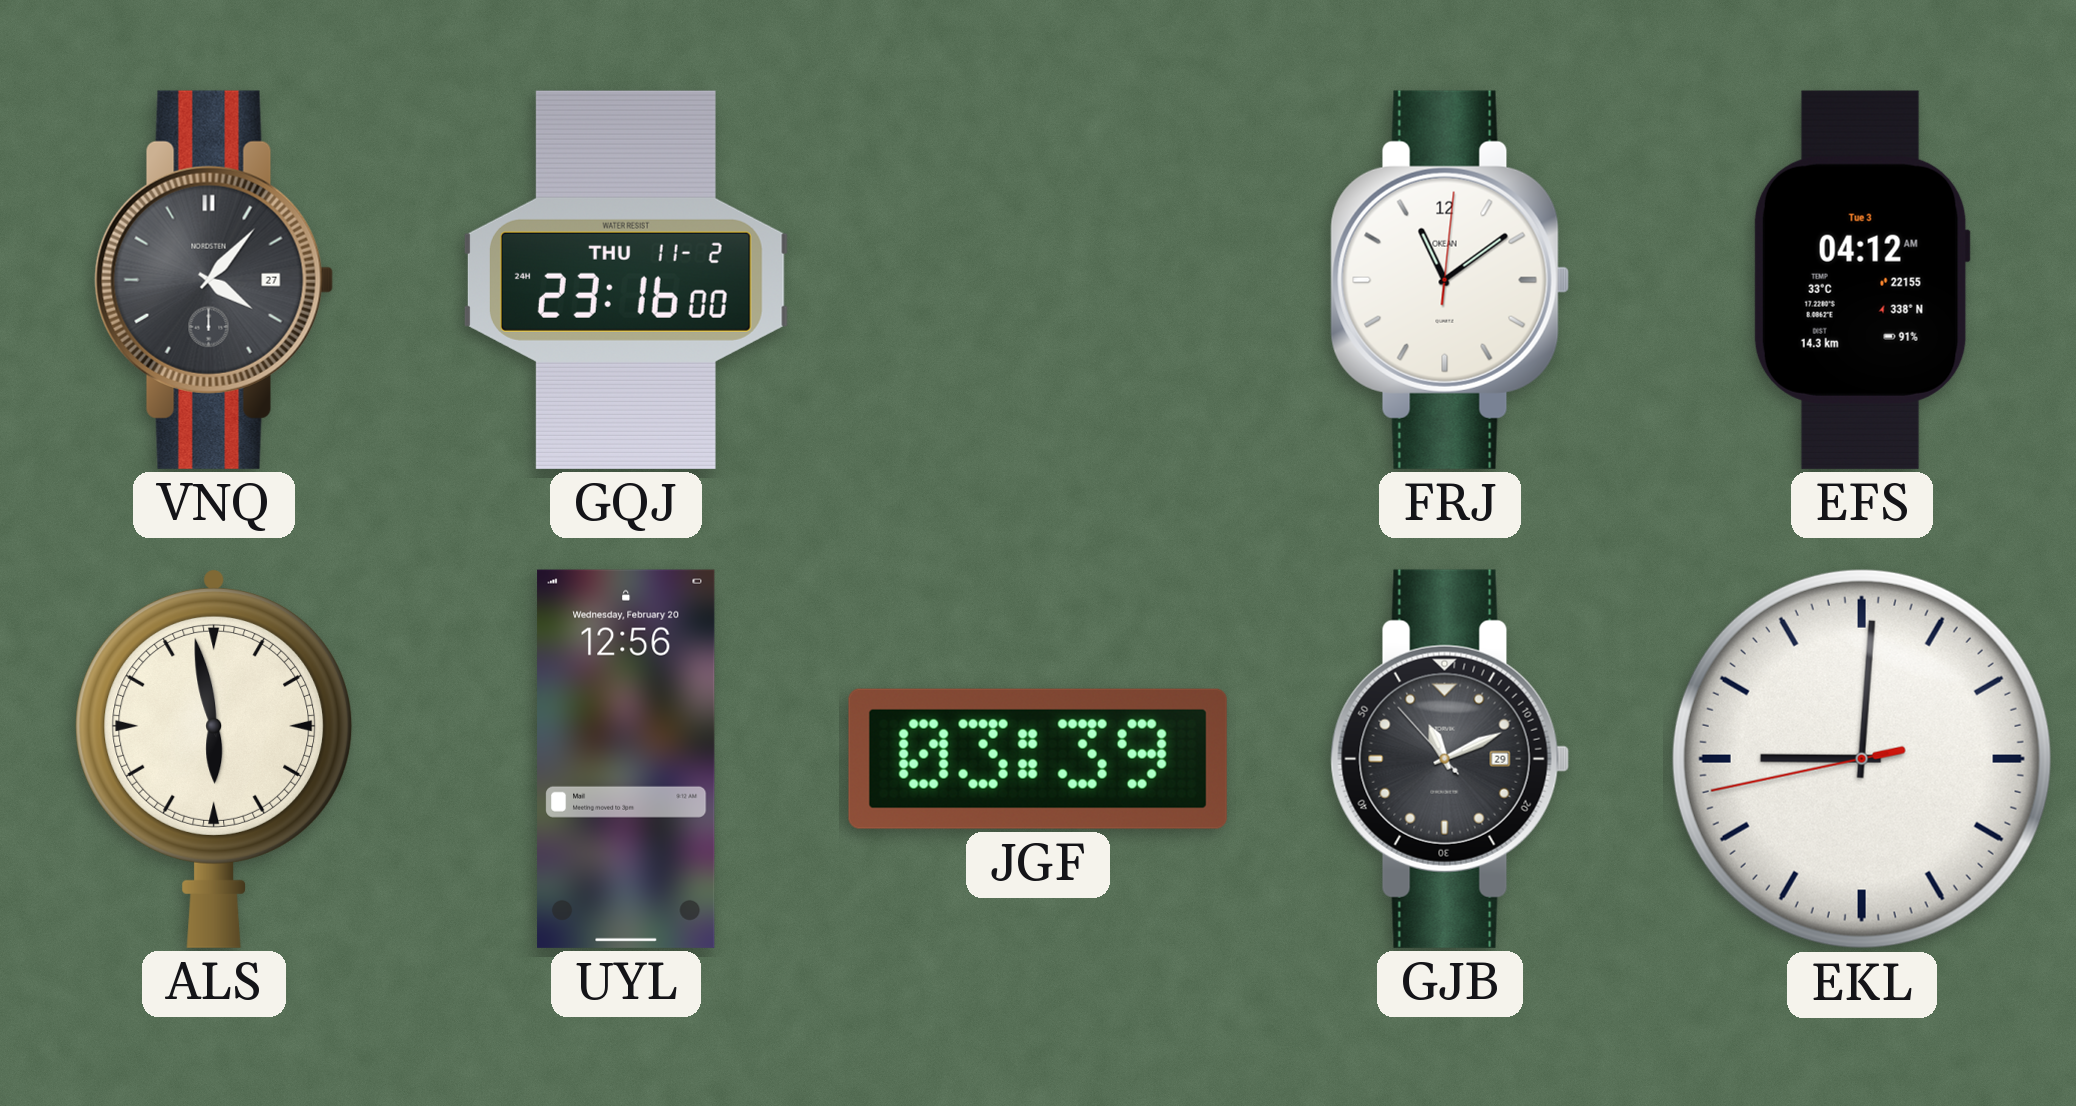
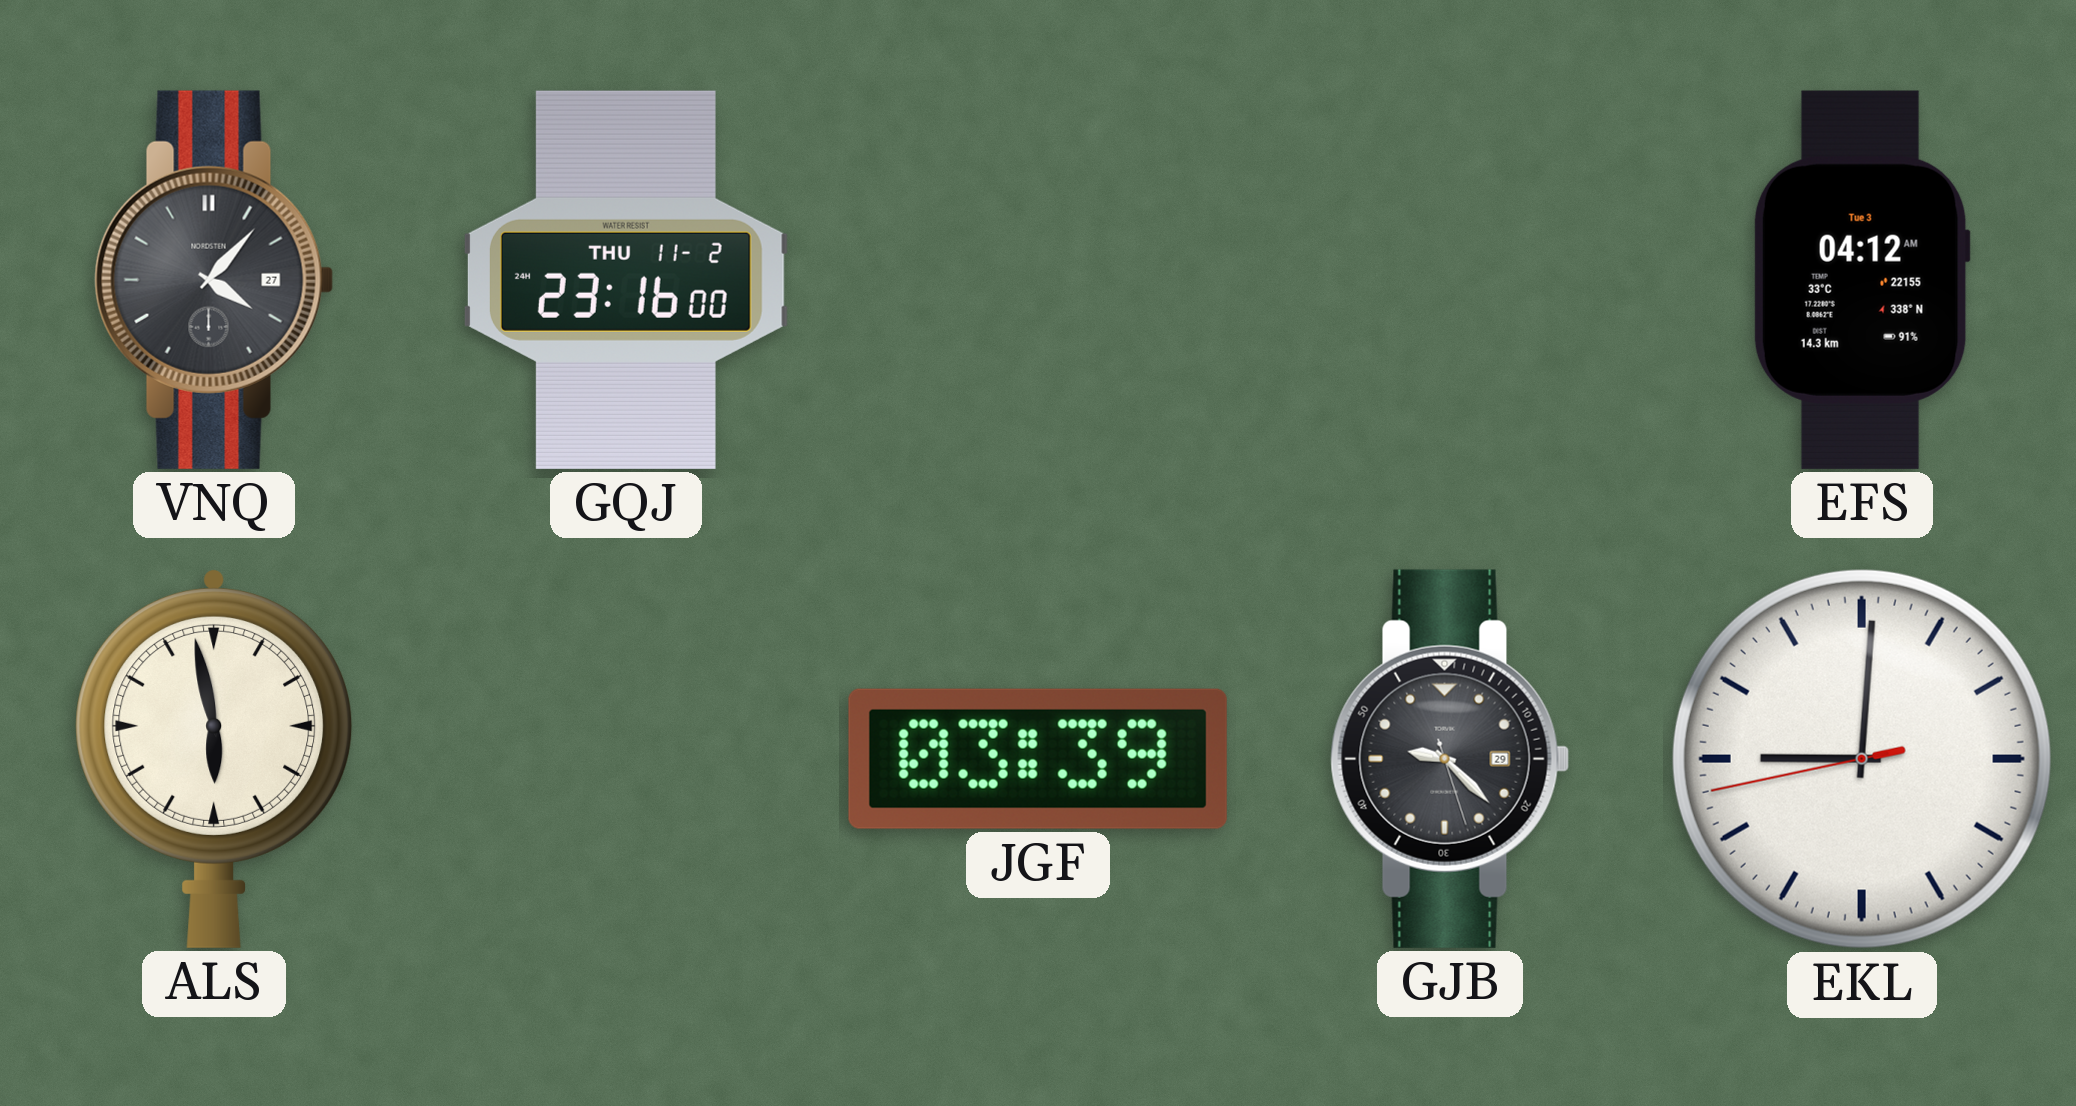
FRJ: 11:09 -> none
UYL: 12:56 -> none
GJB: 11:10 -> 9:22
